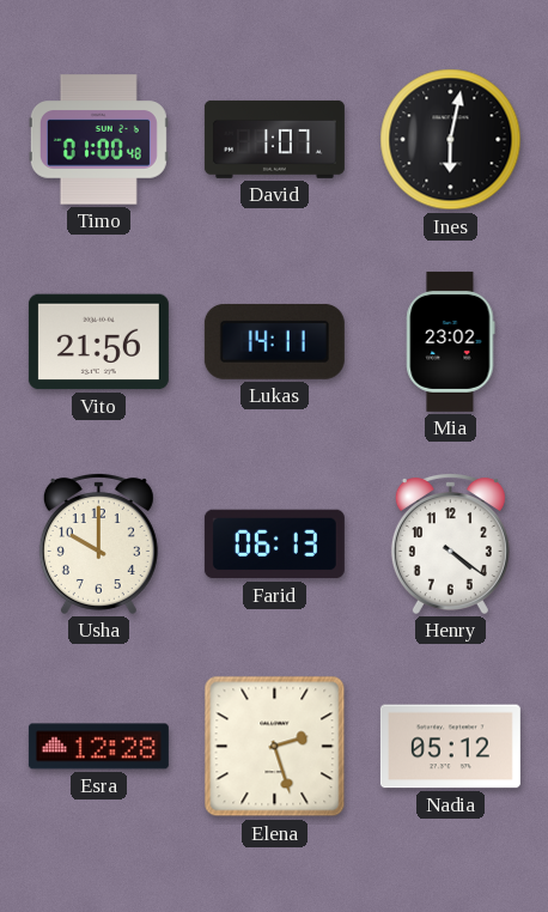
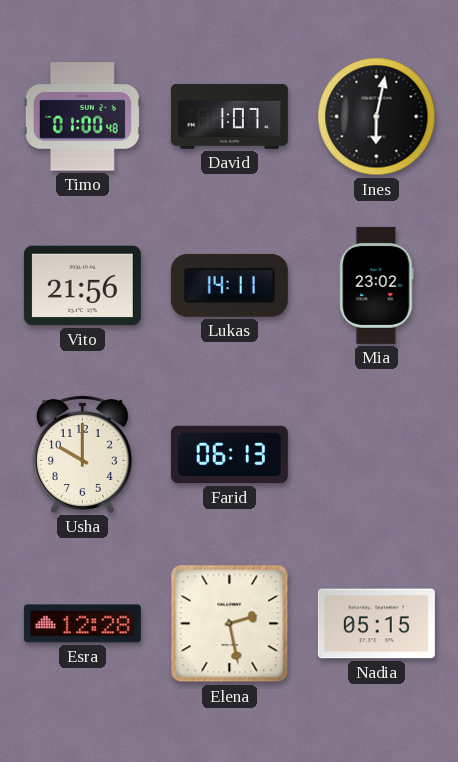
Henry: 4:21 -> none
Elena: 2:27 -> 2:28
Nadia: 05:12 -> 05:15
